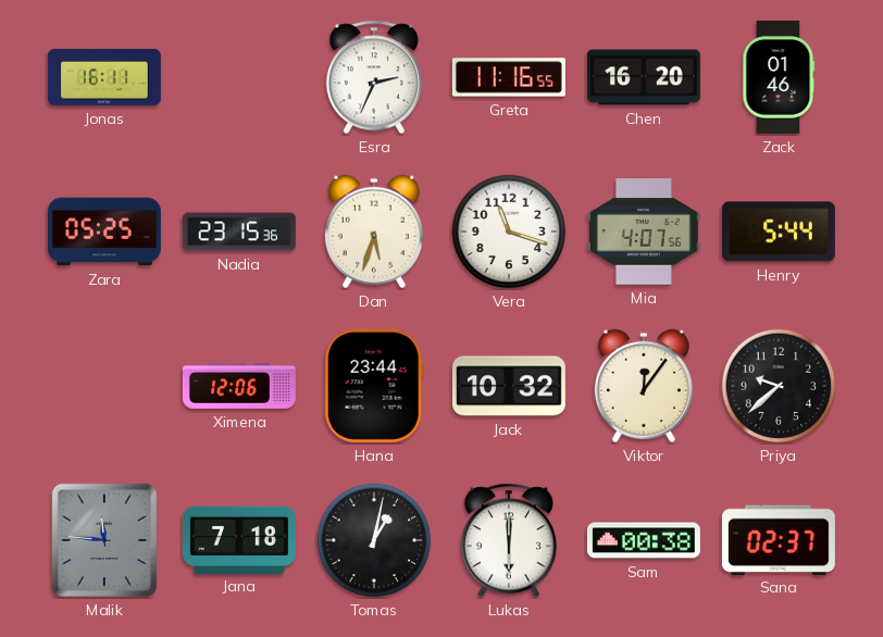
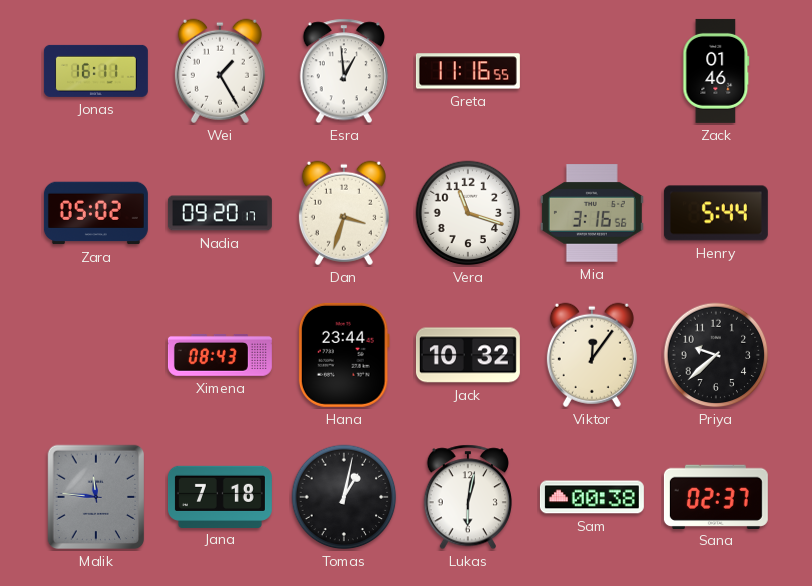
Wei: none -> 1:25
Esra: 2:34 -> 12:59
Chen: 16:20 -> none
Zara: 05:25 -> 05:02
Nadia: 23:15 -> 09:20
Dan: 5:33 -> 3:33
Mia: 4:07 -> 3:16
Ximena: 12:06 -> 08:43
Lukas: 6:00 -> 6:02
